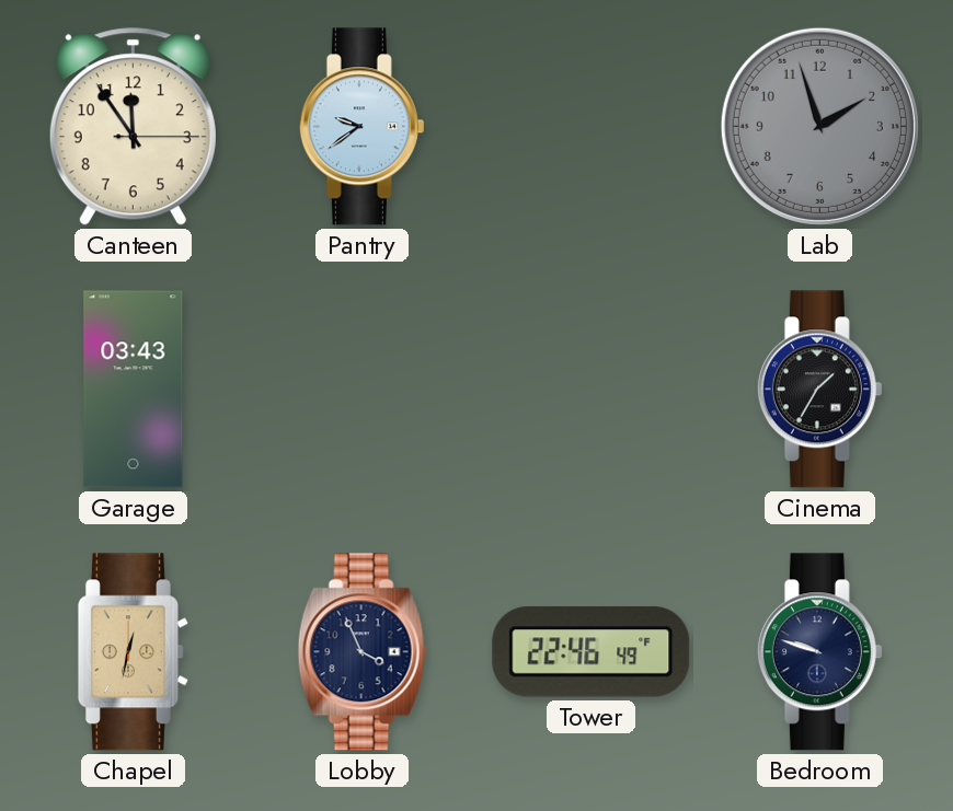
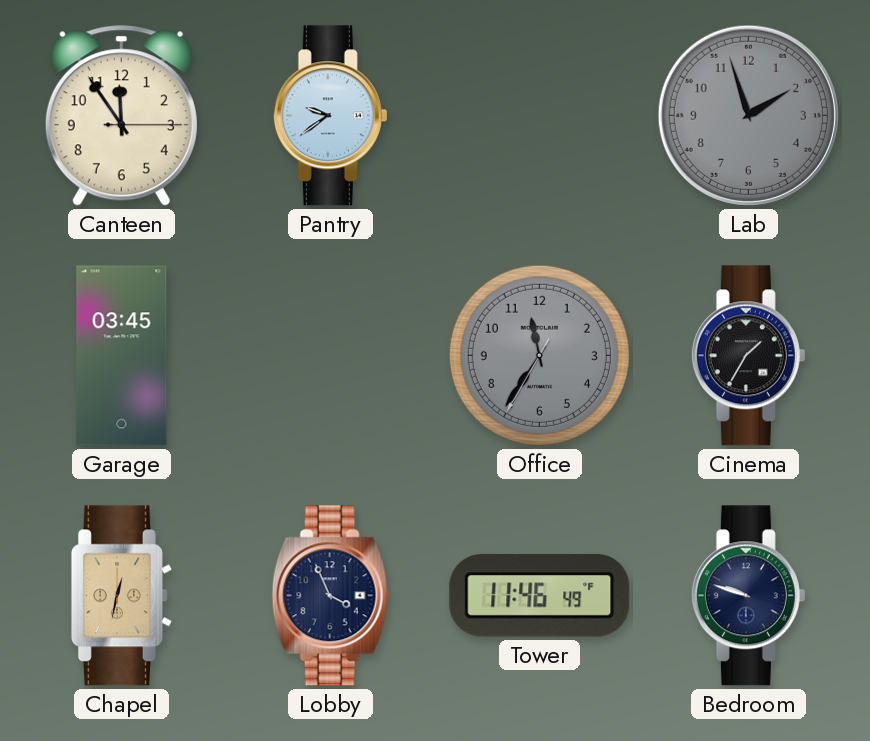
Garage: 03:43 -> 03:45
Office: none -> 11:35
Tower: 22:46 -> 11:46
